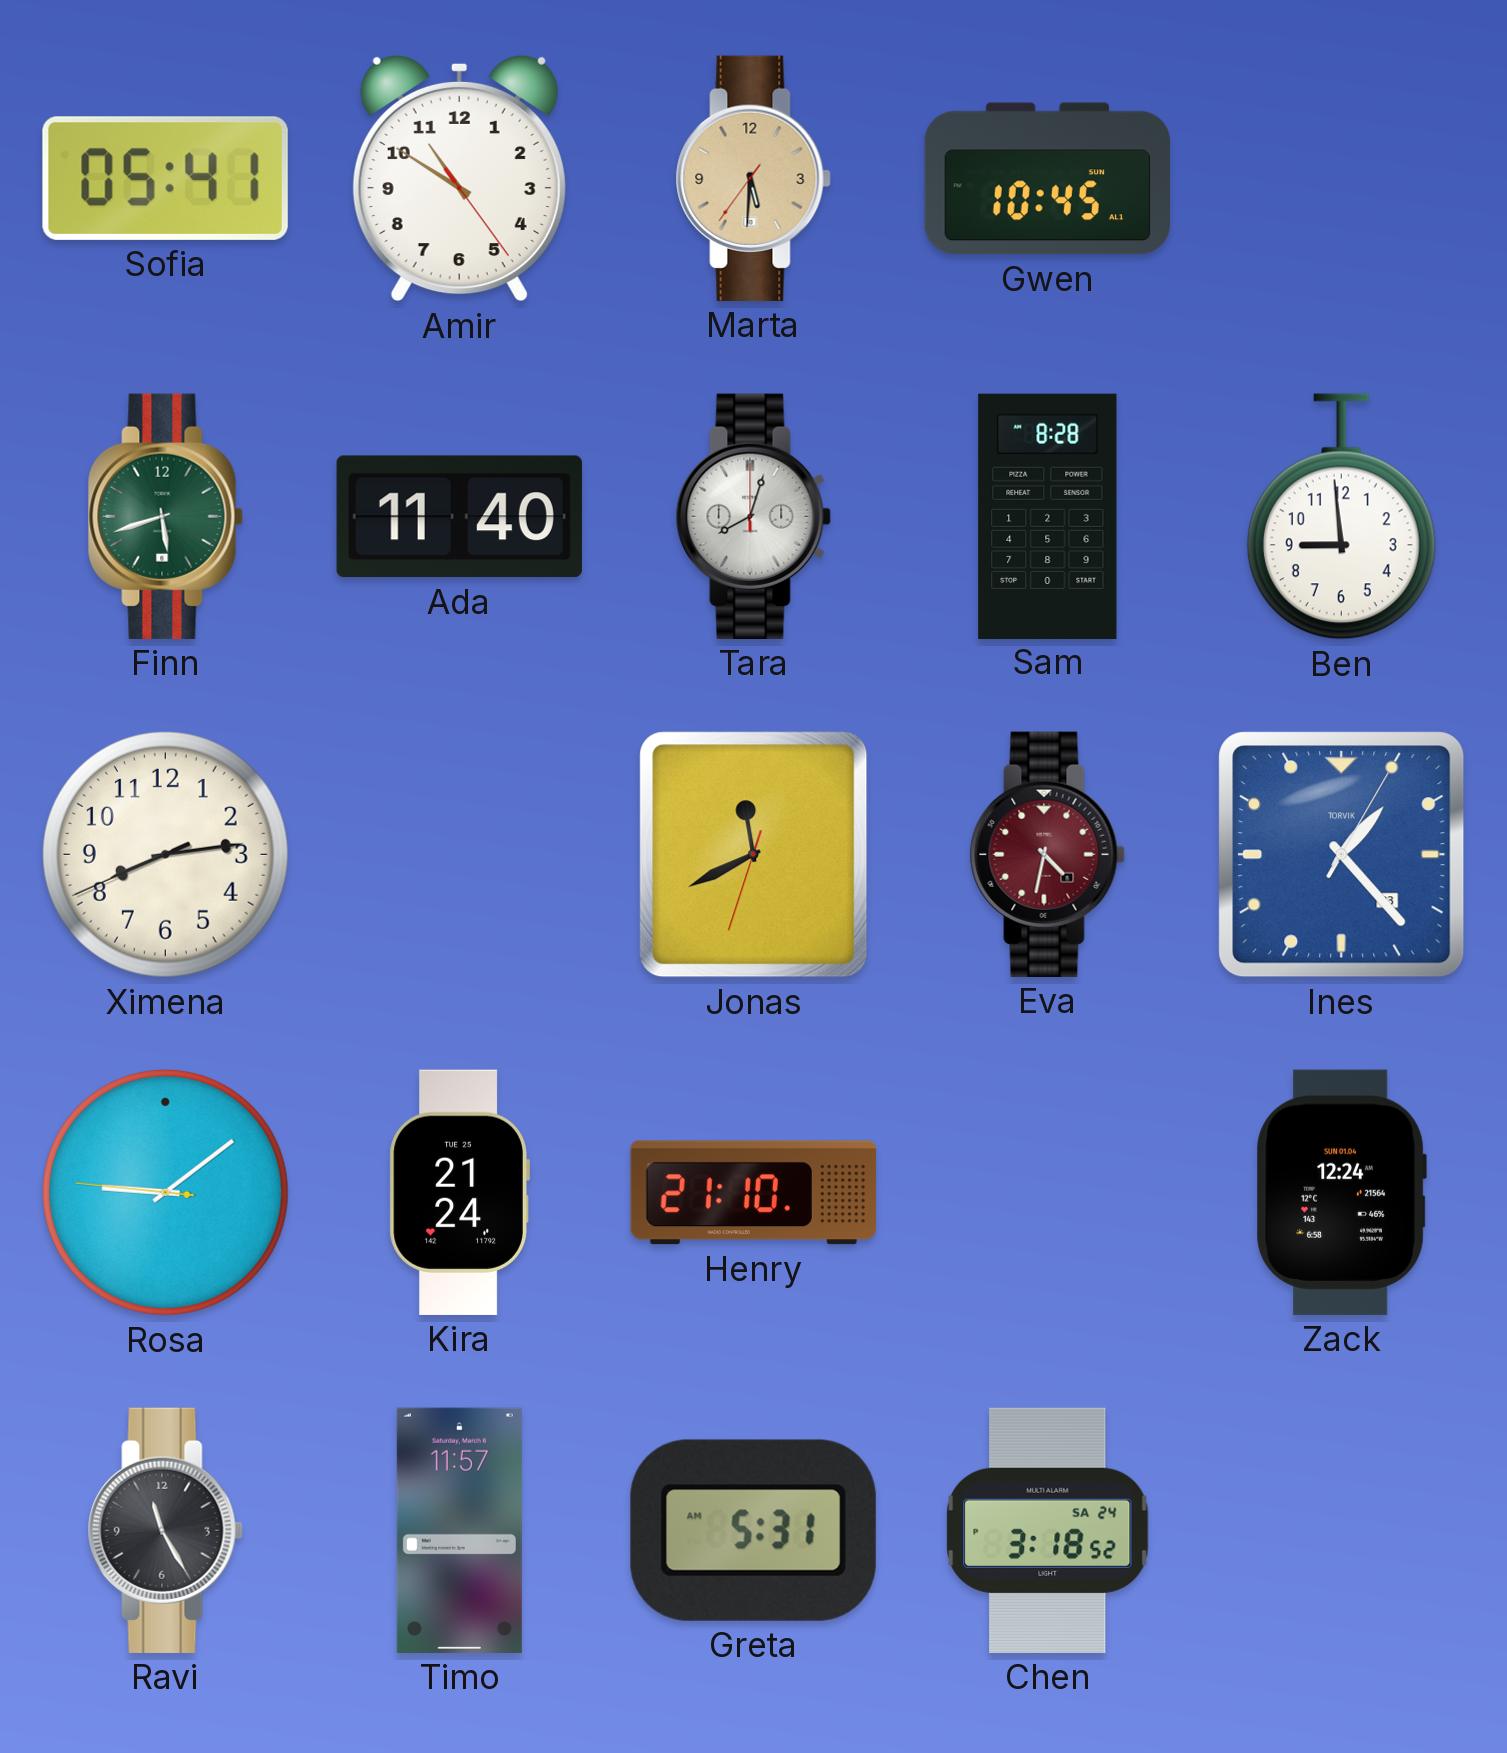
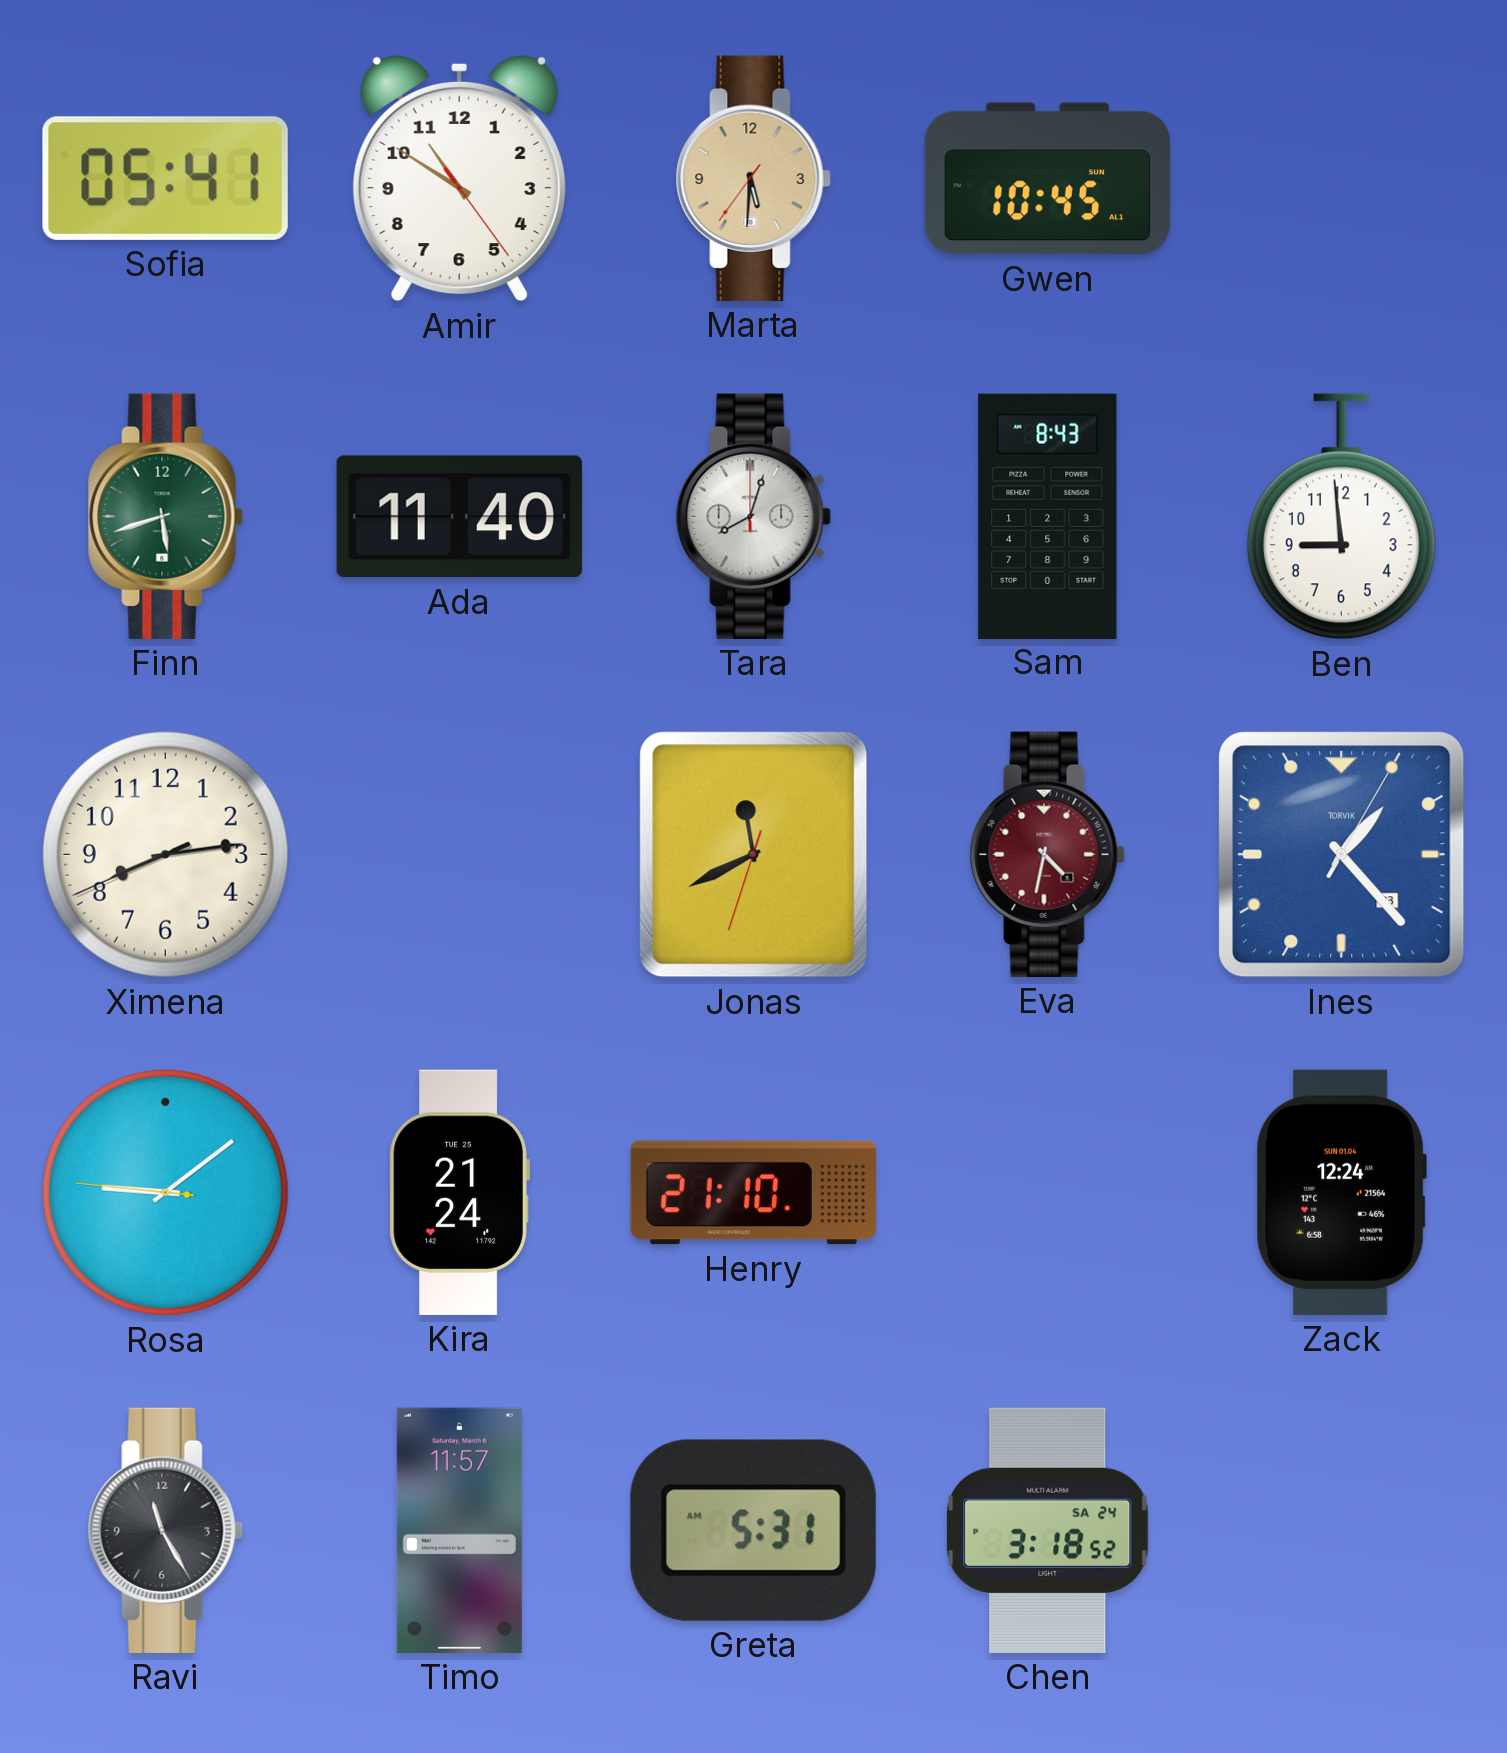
Sam: 8:28 -> 8:43
